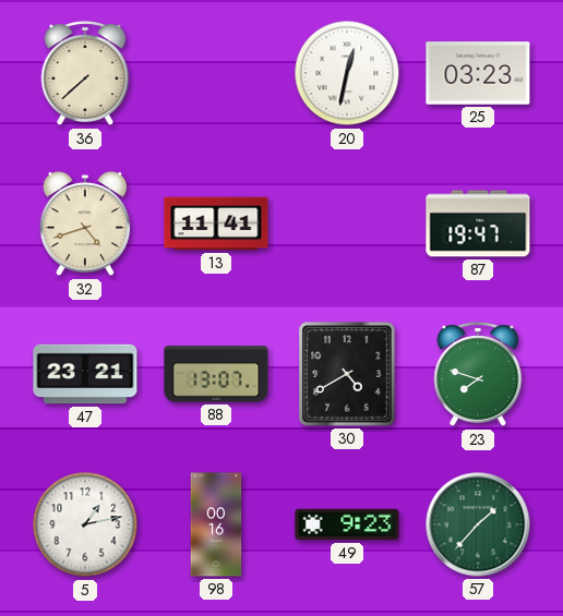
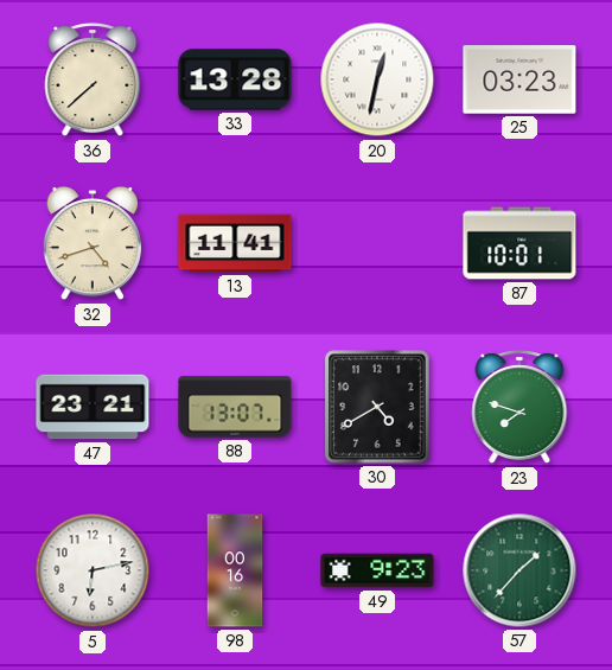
33: none -> 13:28
87: 19:47 -> 10:01
5: 1:13 -> 6:13
